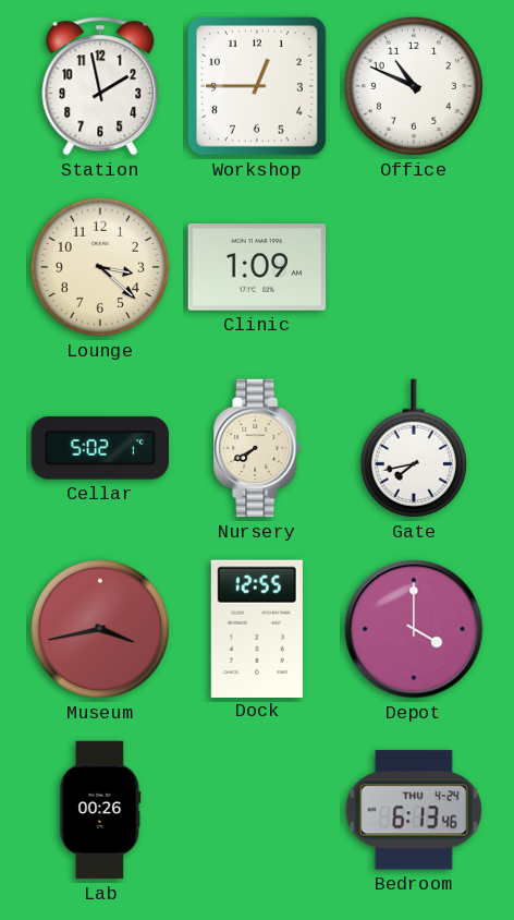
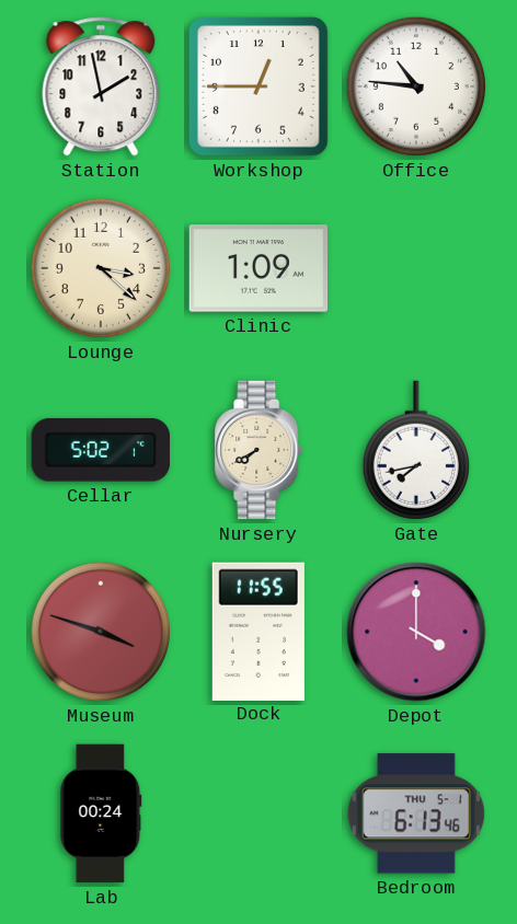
Office: 10:49 -> 10:46
Museum: 3:43 -> 3:48
Dock: 12:55 -> 11:55
Lab: 00:26 -> 00:24
Bedroom date: THU 4-24 -> THU 5-1
